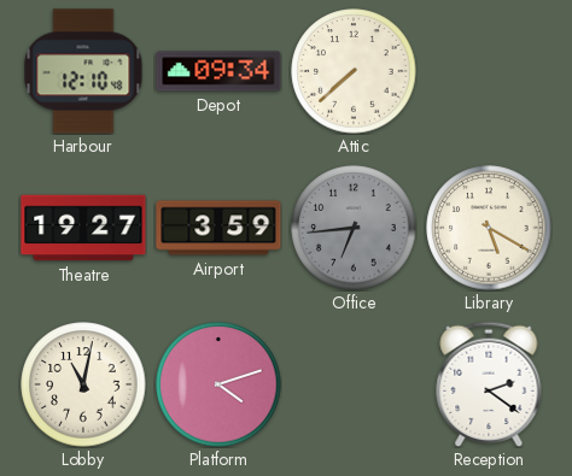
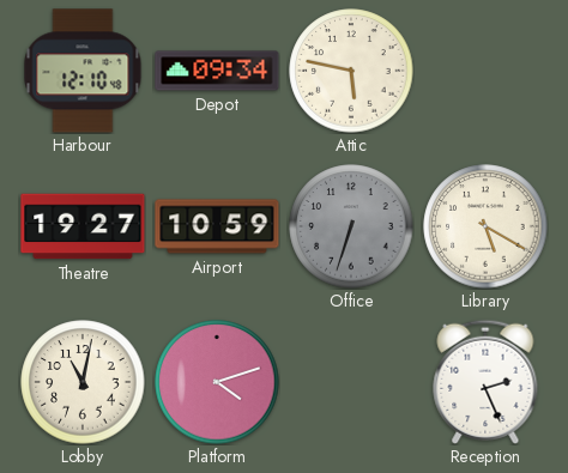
Attic: 7:38 -> 5:47
Airport: 3:59 -> 10:59
Office: 6:44 -> 6:33
Reception: 2:21 -> 2:26
